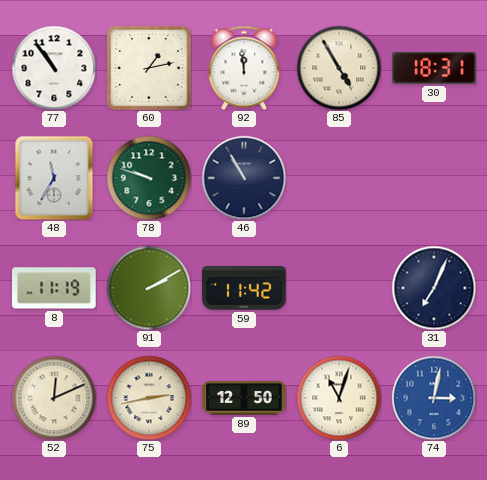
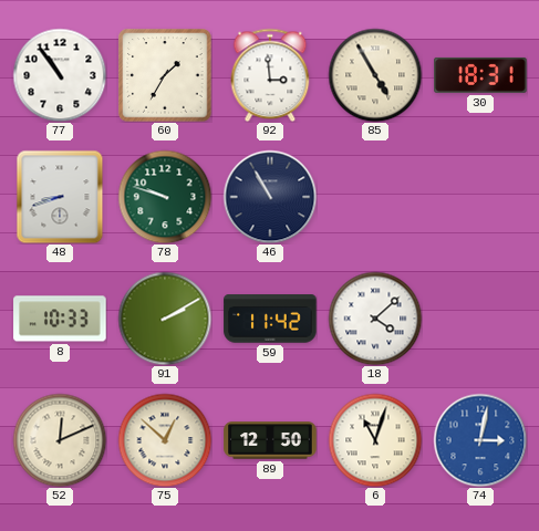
60: 1:13 -> 1:35
92: 11:59 -> 2:59
48: 11:35 -> 8:42
8: 11:19 -> 10:33
18: none -> 4:08
31: 7:04 -> none
75: 2:43 -> 12:52
